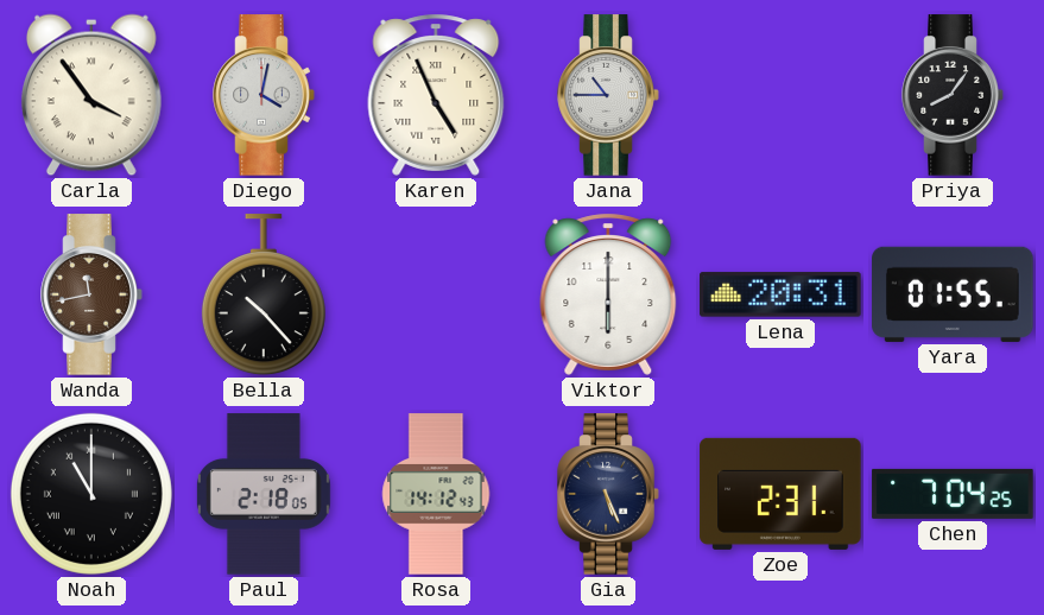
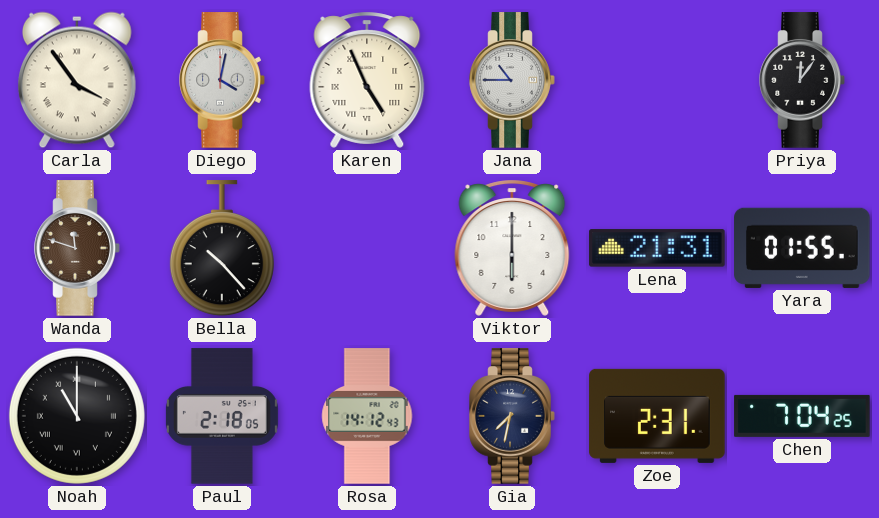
Priya: 8:06 -> 12:06
Wanda: 11:43 -> 11:48
Lena: 20:31 -> 21:31
Gia: 5:26 -> 7:32
